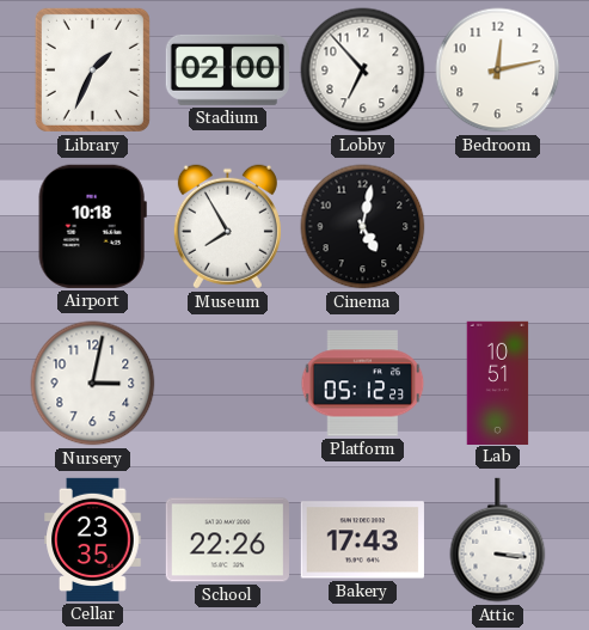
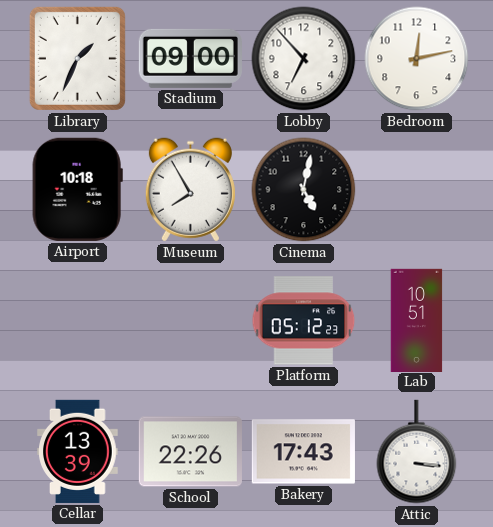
Stadium: 02:00 -> 09:00
Nursery: 3:02 -> none
Cellar: 23:35 -> 13:39
